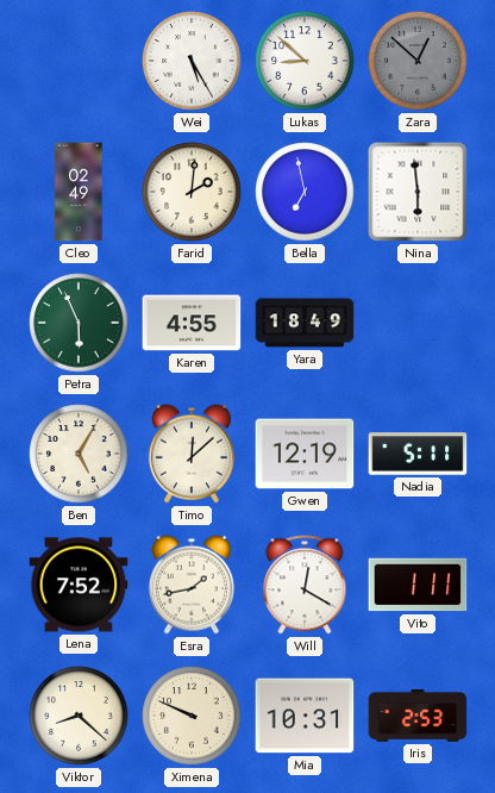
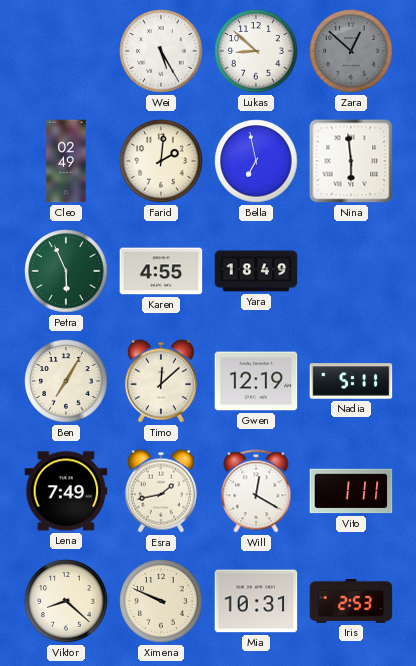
Ben: 5:05 -> 7:05
Lena: 7:52 -> 7:49
